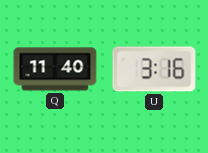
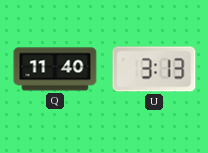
U: 3:16 -> 3:13
